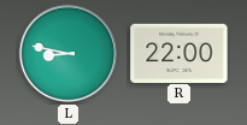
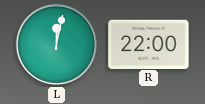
L: 8:47 -> 12:02
